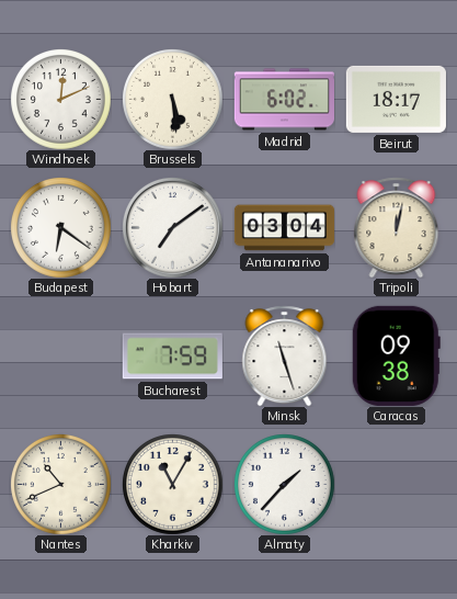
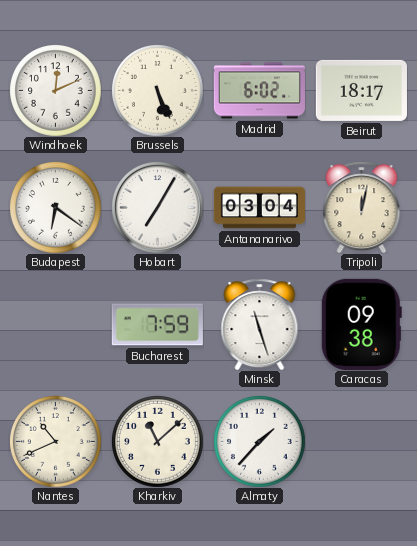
Brussels: 5:29 -> 5:26
Hobart: 7:09 -> 7:05
Kharkiv: 11:05 -> 11:08
